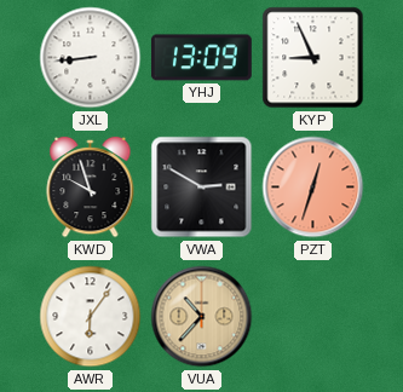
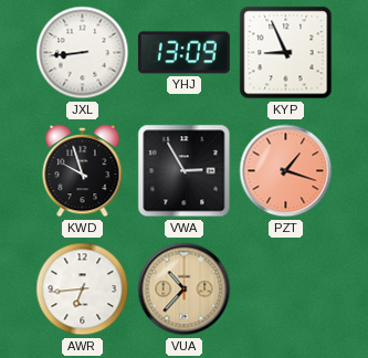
VWA: 2:50 -> 2:55
PZT: 12:33 -> 1:18
AWR: 6:06 -> 6:44
